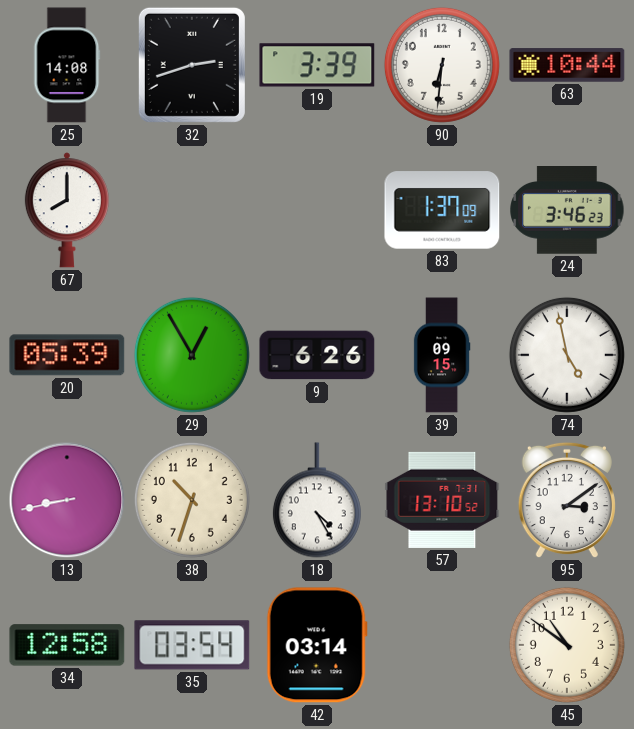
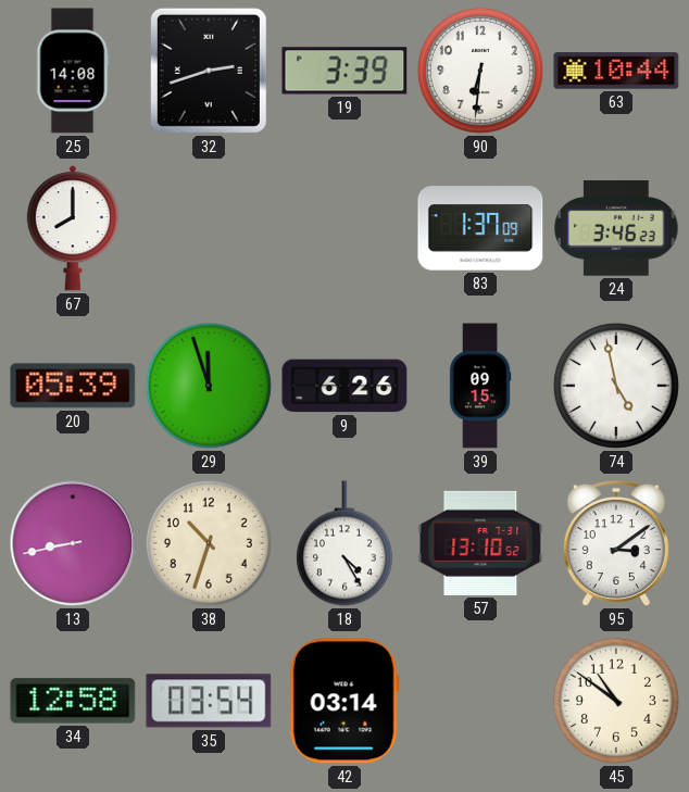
29: 12:55 -> 11:57
